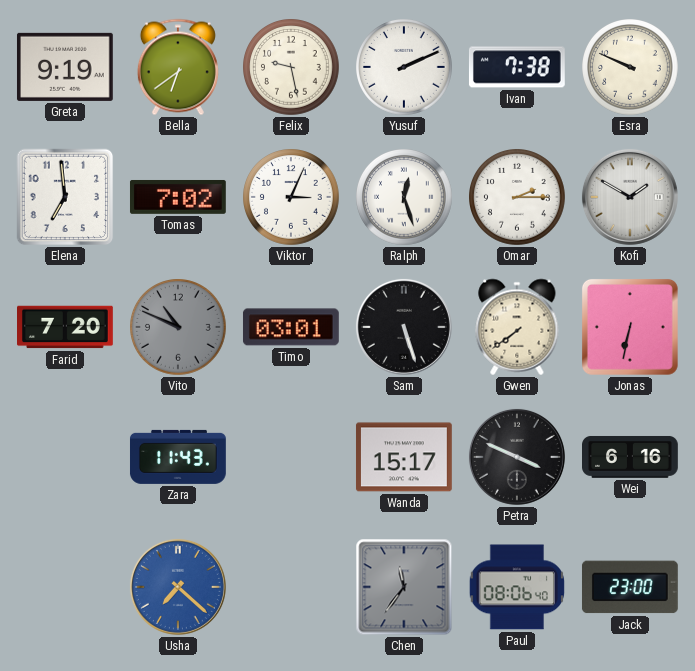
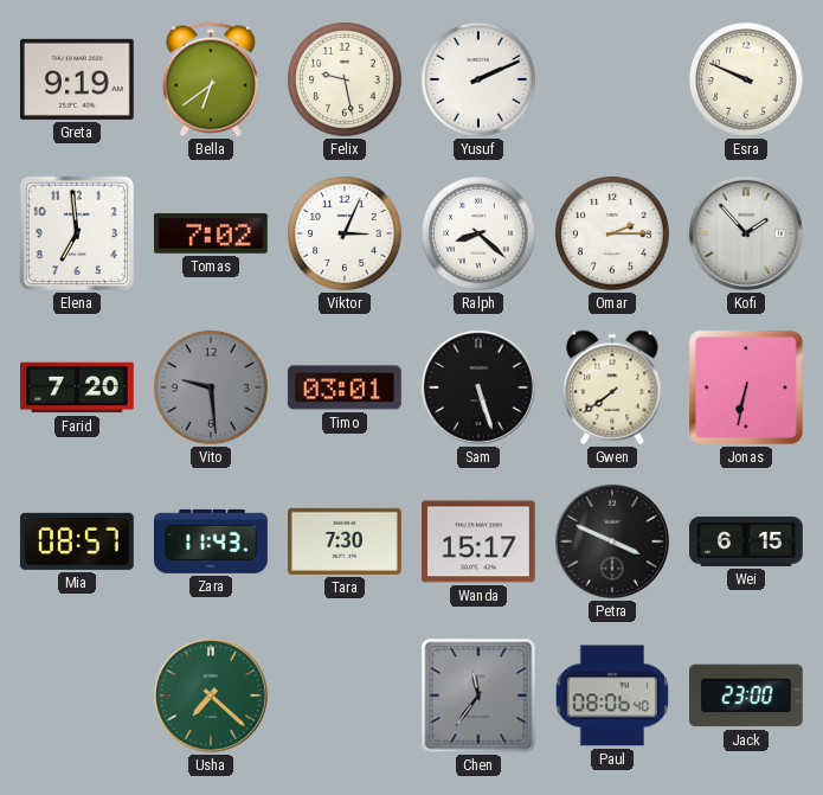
Ivan: 7:38 -> none
Ralph: 12:27 -> 8:22
Kofi: 1:50 -> 1:53
Vito: 10:49 -> 9:29
Mia: none -> 08:57
Tara: none -> 7:30
Wei: 6:16 -> 6:15
Usha dial: blue -> green
